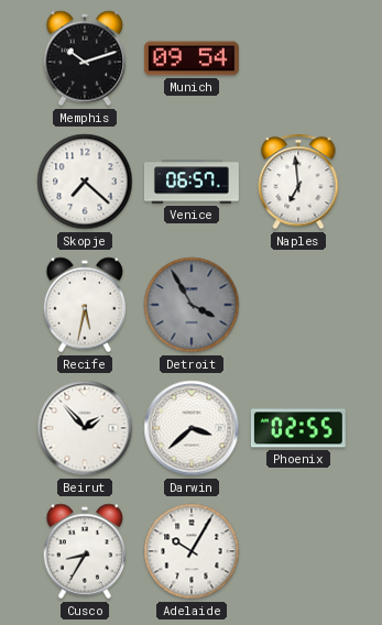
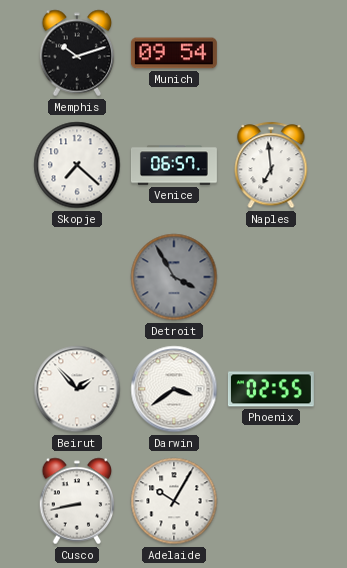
Recife: 5:32 -> none
Darwin: 3:38 -> 3:39
Cusco: 8:35 -> 8:43
